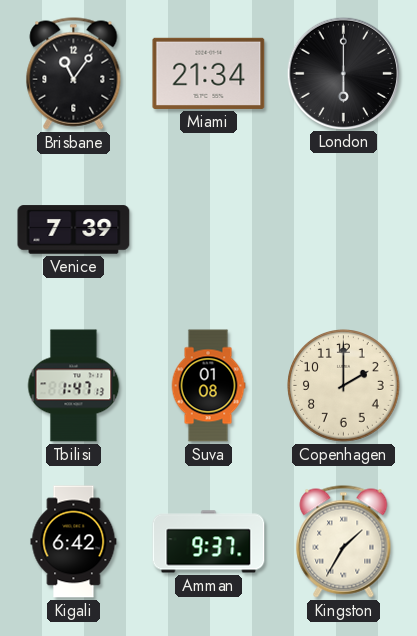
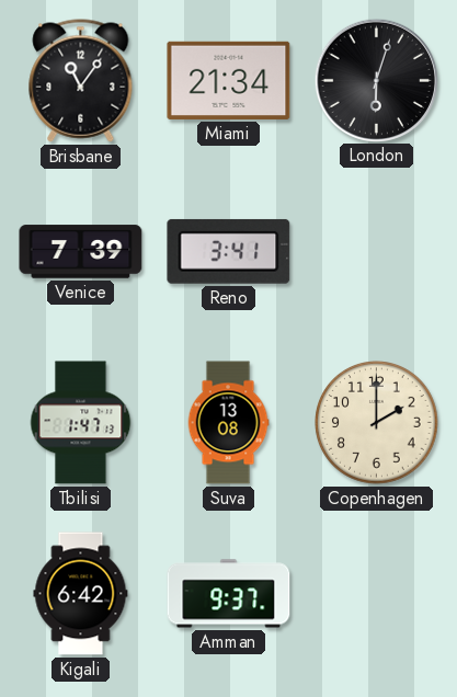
London: 6:00 -> 6:03
Reno: none -> 3:41
Suva: 01:08 -> 13:08
Kingston: 1:35 -> none
